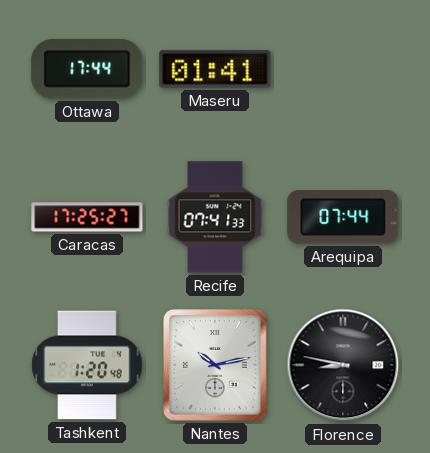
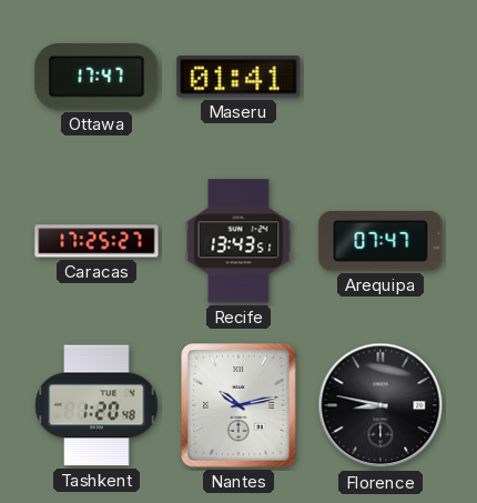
Ottawa: 17:44 -> 17:47
Recife: 07:41 -> 13:43
Arequipa: 07:44 -> 07:47
